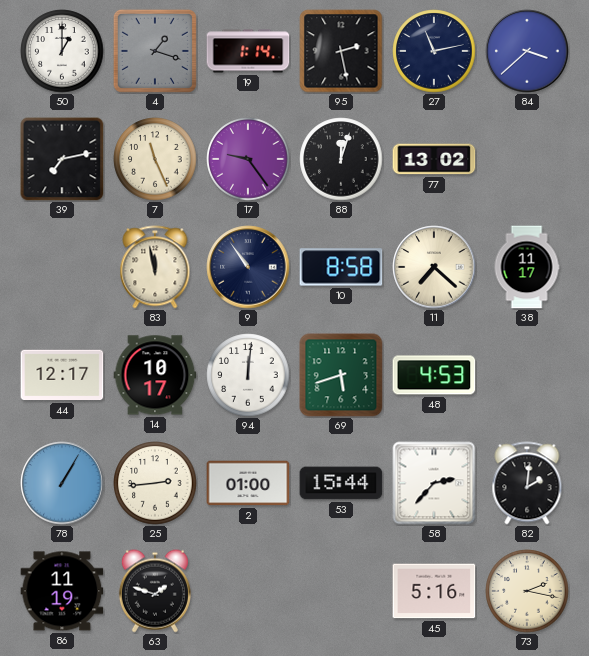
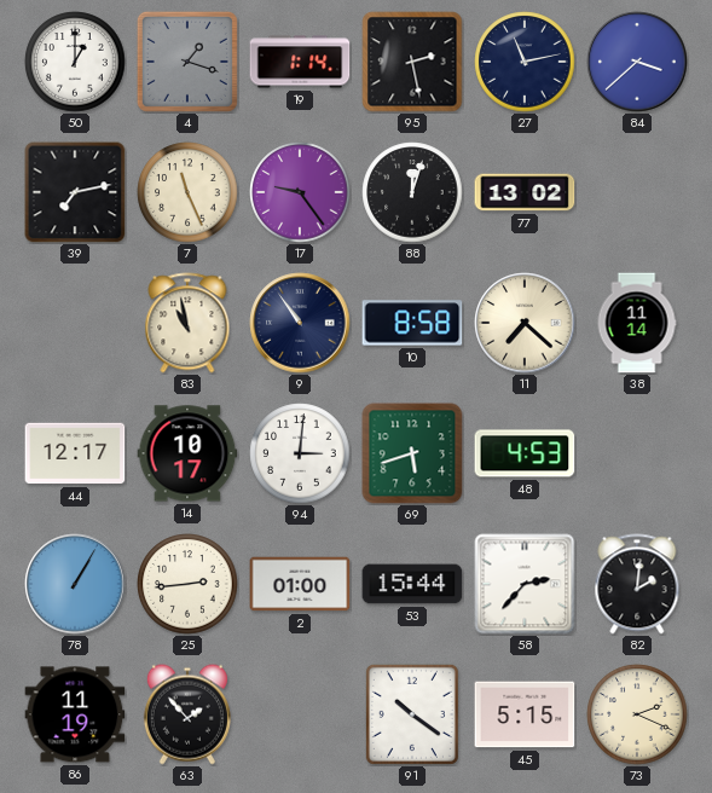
83: 11:58 -> 10:58
38: 11:17 -> 11:14
94: 12:01 -> 3:01
63: 1:48 -> 1:53
91: none -> 10:21
45: 5:16 -> 5:15
73: 2:17 -> 2:19
